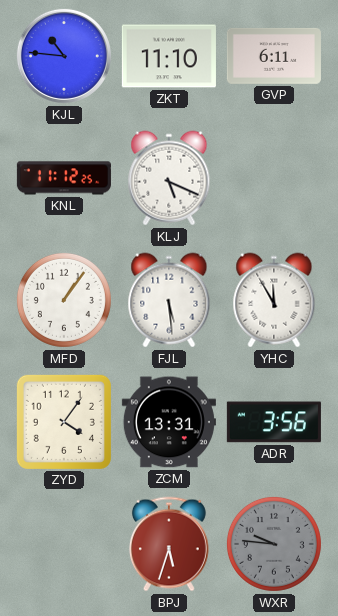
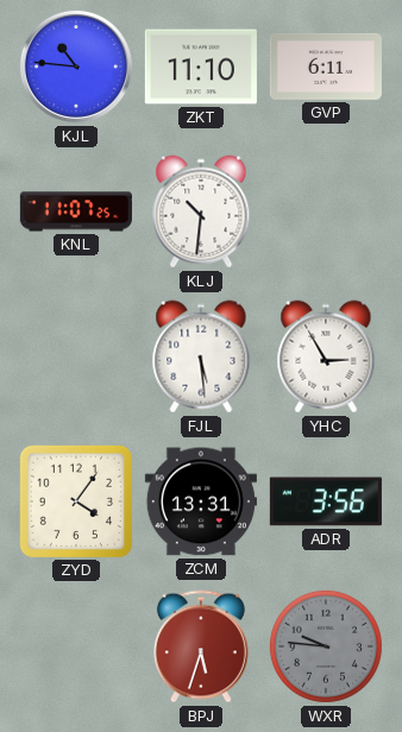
KNL: 11:12 -> 11:07
KLJ: 5:19 -> 10:31
MFD: 1:06 -> none
YHC: 11:55 -> 2:55
